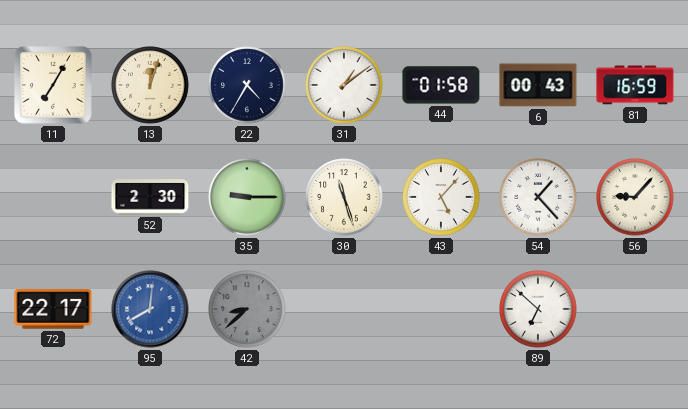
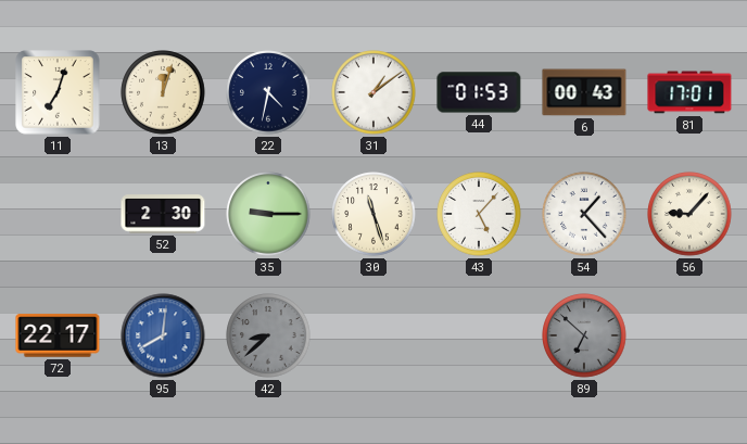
11: 7:05 -> 7:03
22: 4:35 -> 4:32
44: 01:58 -> 01:53
81: 16:59 -> 17:01
89 dial: white -> grey
